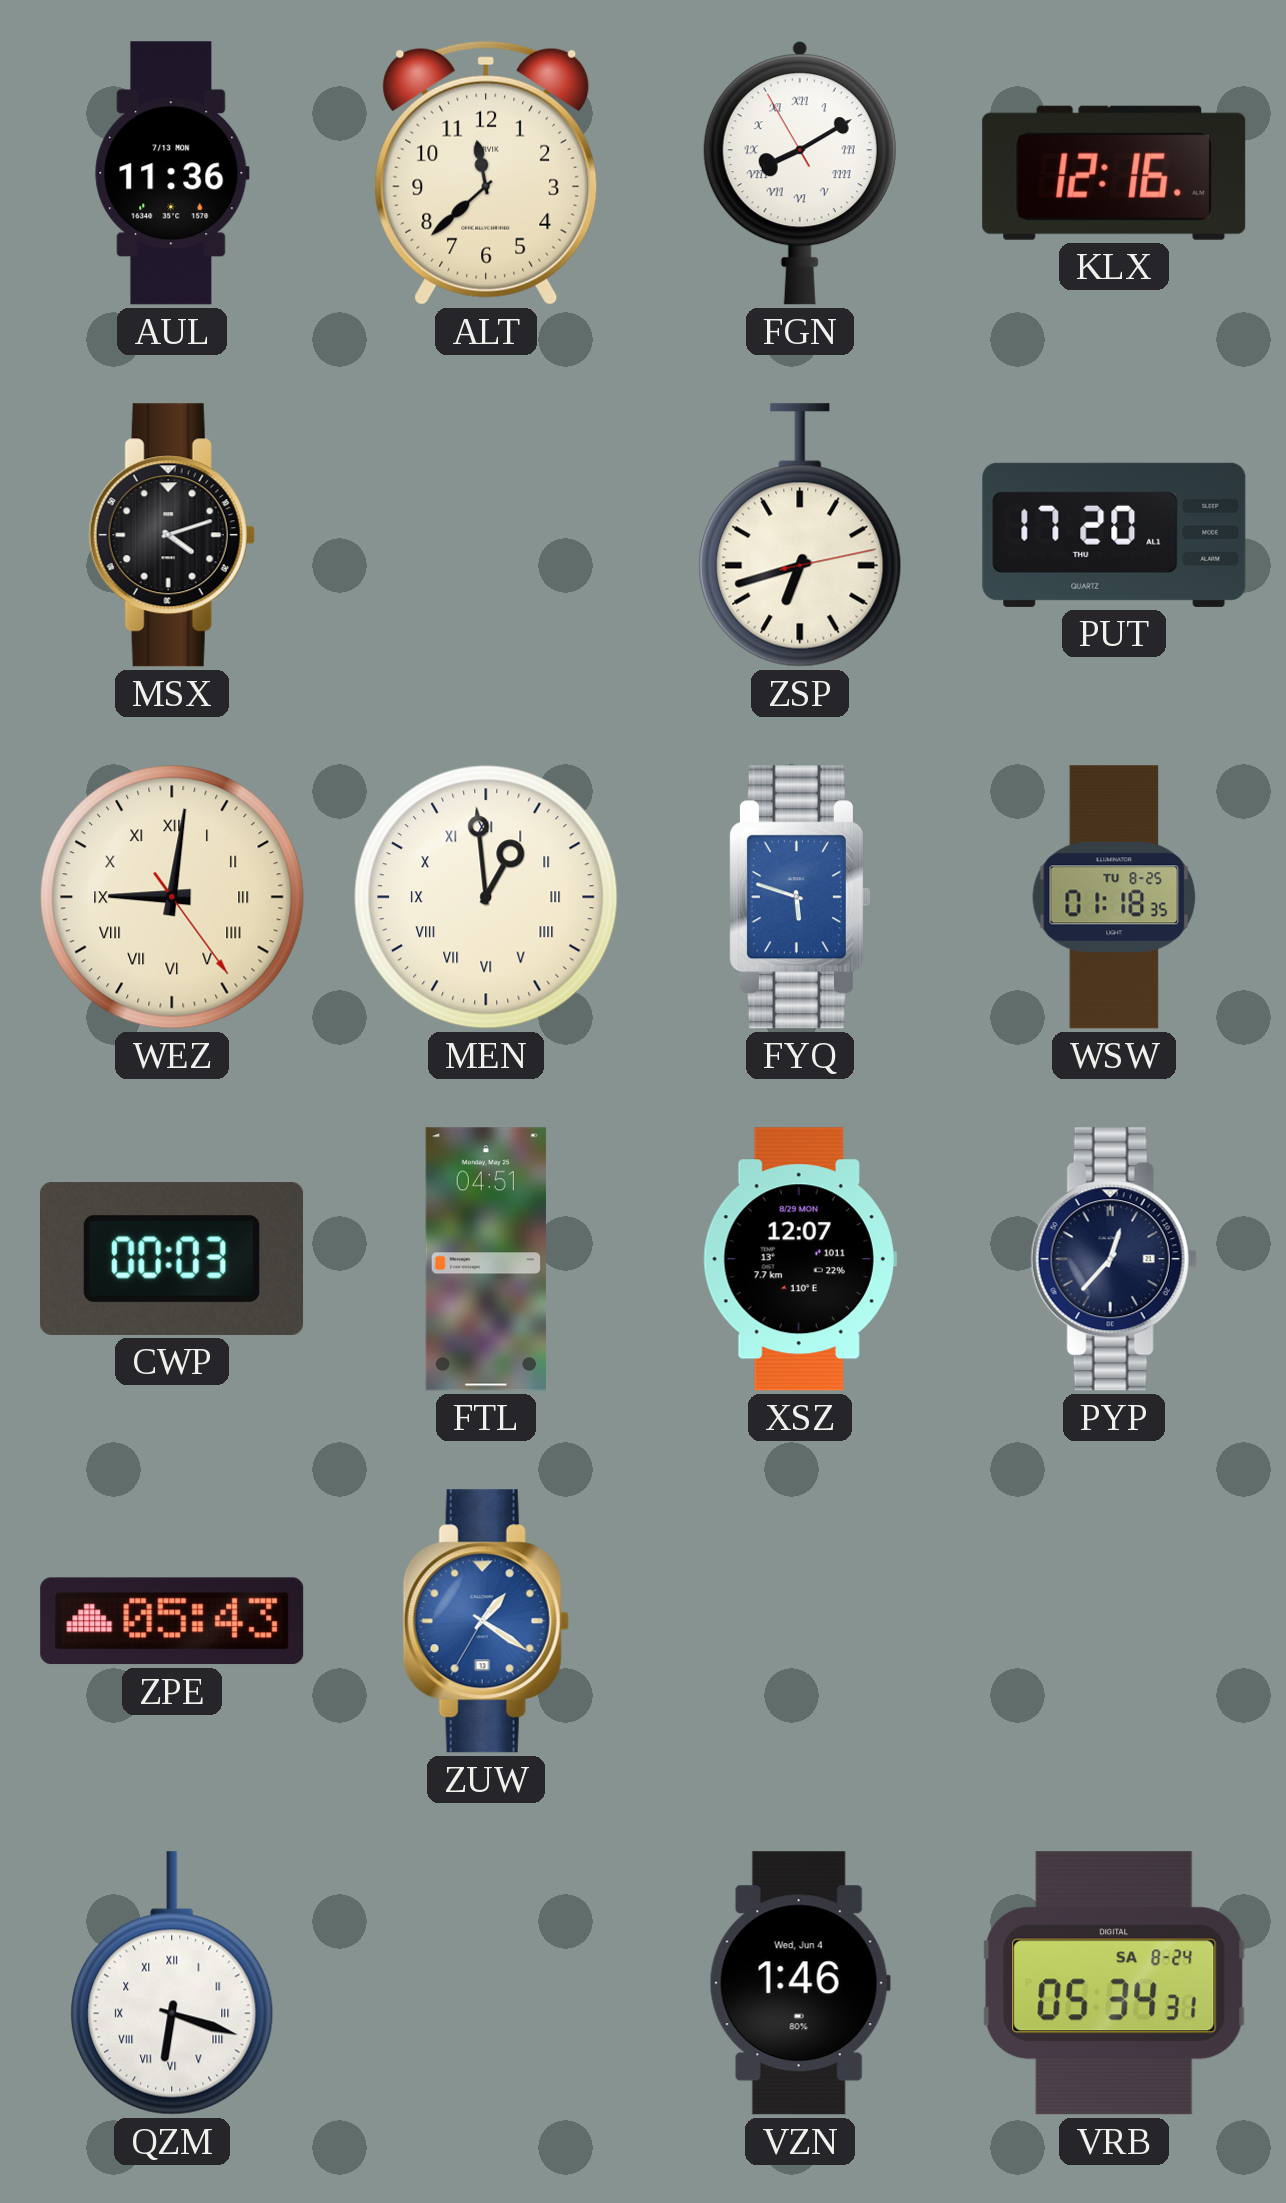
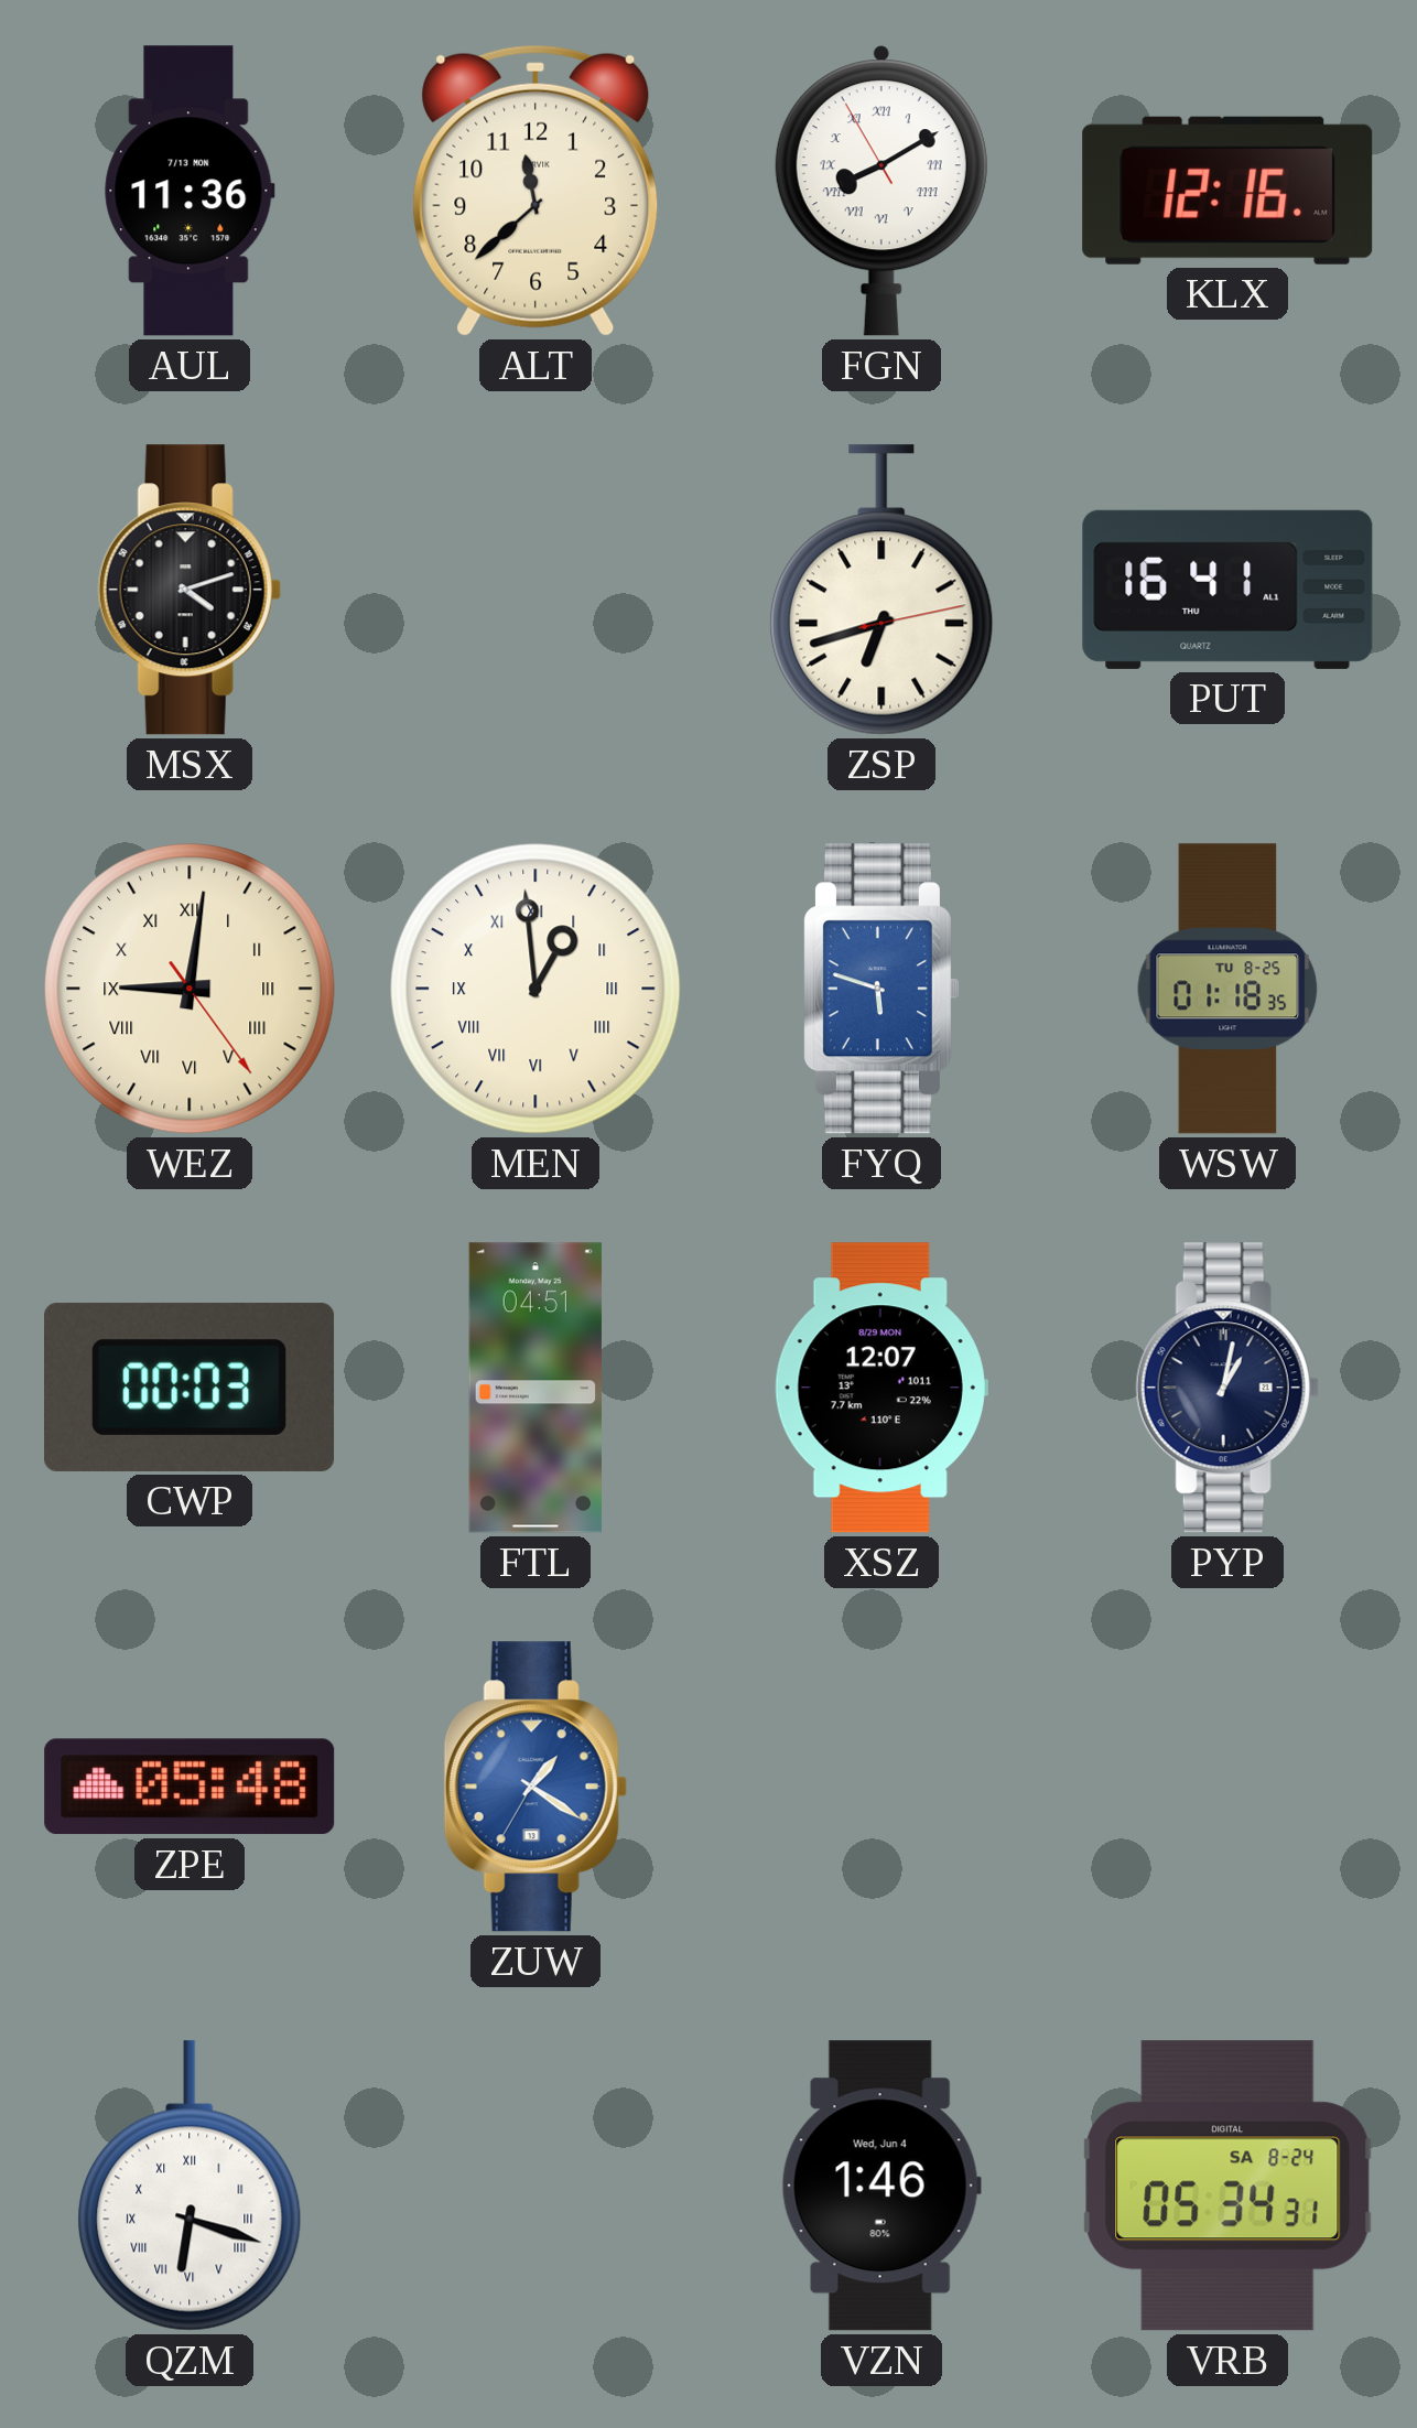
PUT: 17:20 -> 16:41
PYP: 12:37 -> 1:02
ZPE: 05:43 -> 05:48
